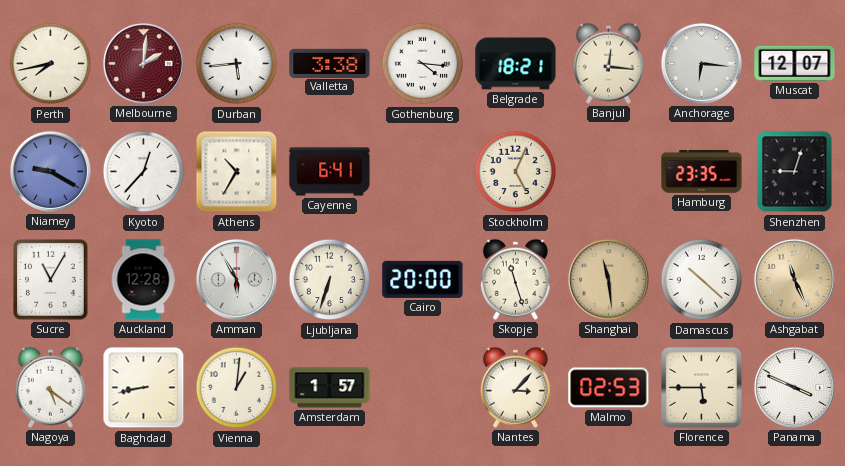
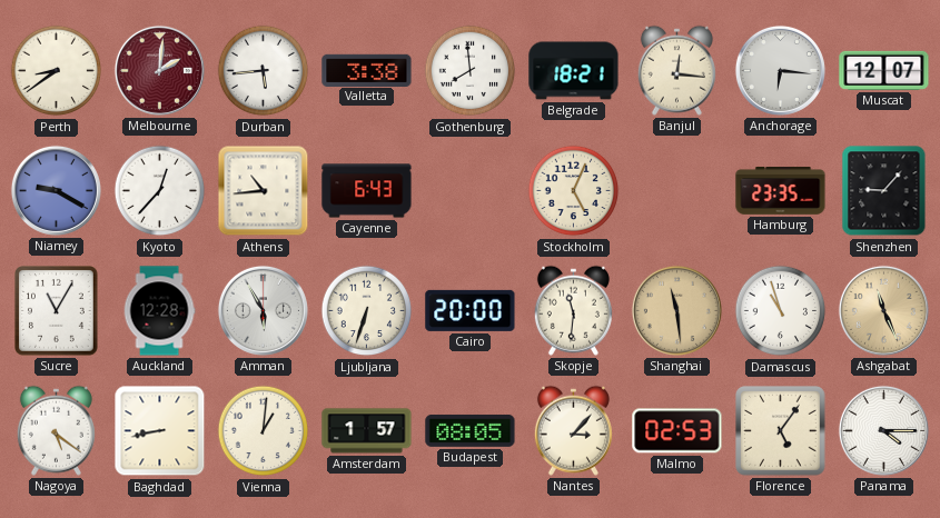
Perth: 7:43 -> 8:39
Gothenburg: 4:16 -> 7:59
Athens: 10:35 -> 10:44
Cayenne: 6:41 -> 6:43
Shenzhen: 9:03 -> 9:07
Skopje: 11:27 -> 11:31
Damascus: 10:22 -> 10:57
Budapest: none -> 08:05
Florence: 5:45 -> 5:06
Panama: 3:49 -> 4:15
